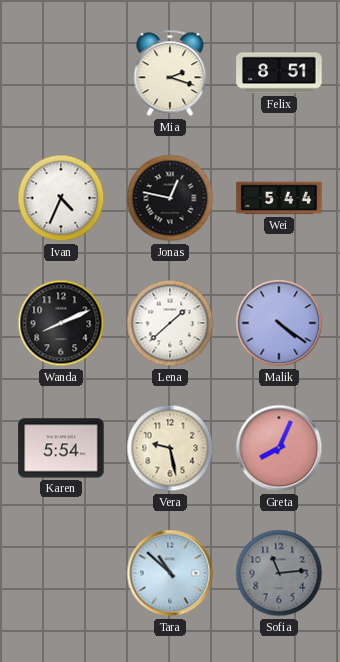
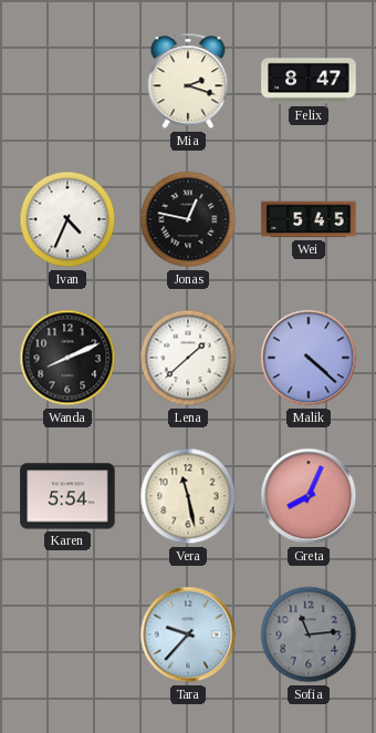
Felix: 8:51 -> 8:47
Wei: 5:44 -> 5:45
Malik: 4:21 -> 4:22
Vera: 9:28 -> 11:28
Tara: 10:52 -> 9:37
